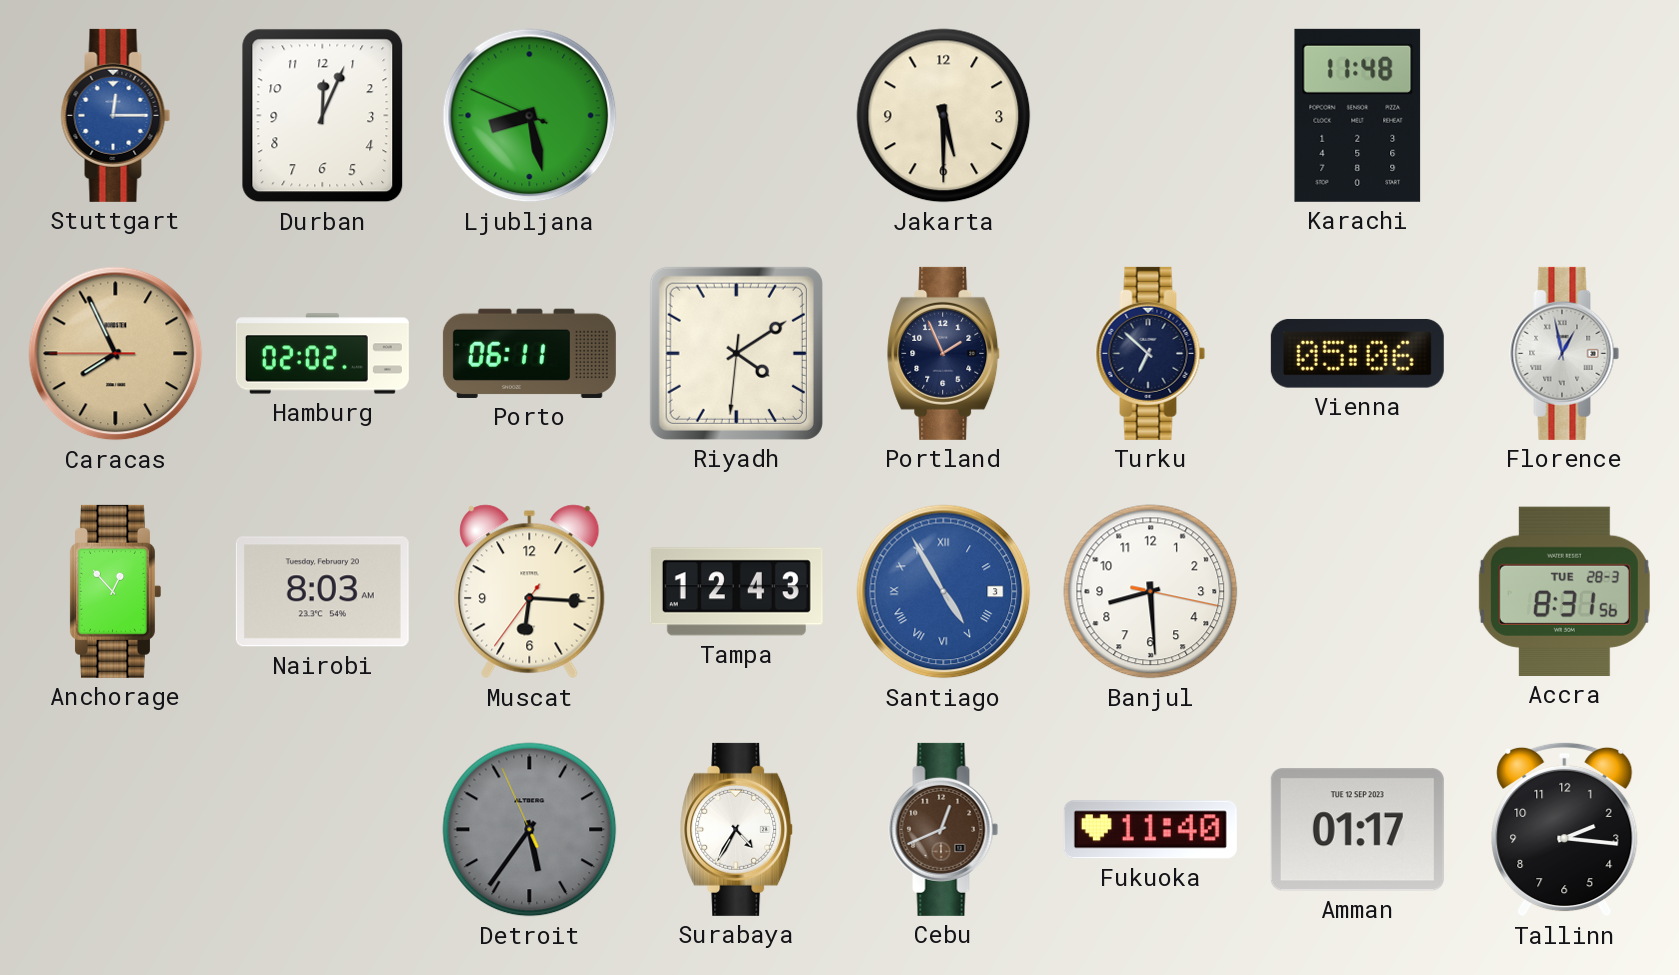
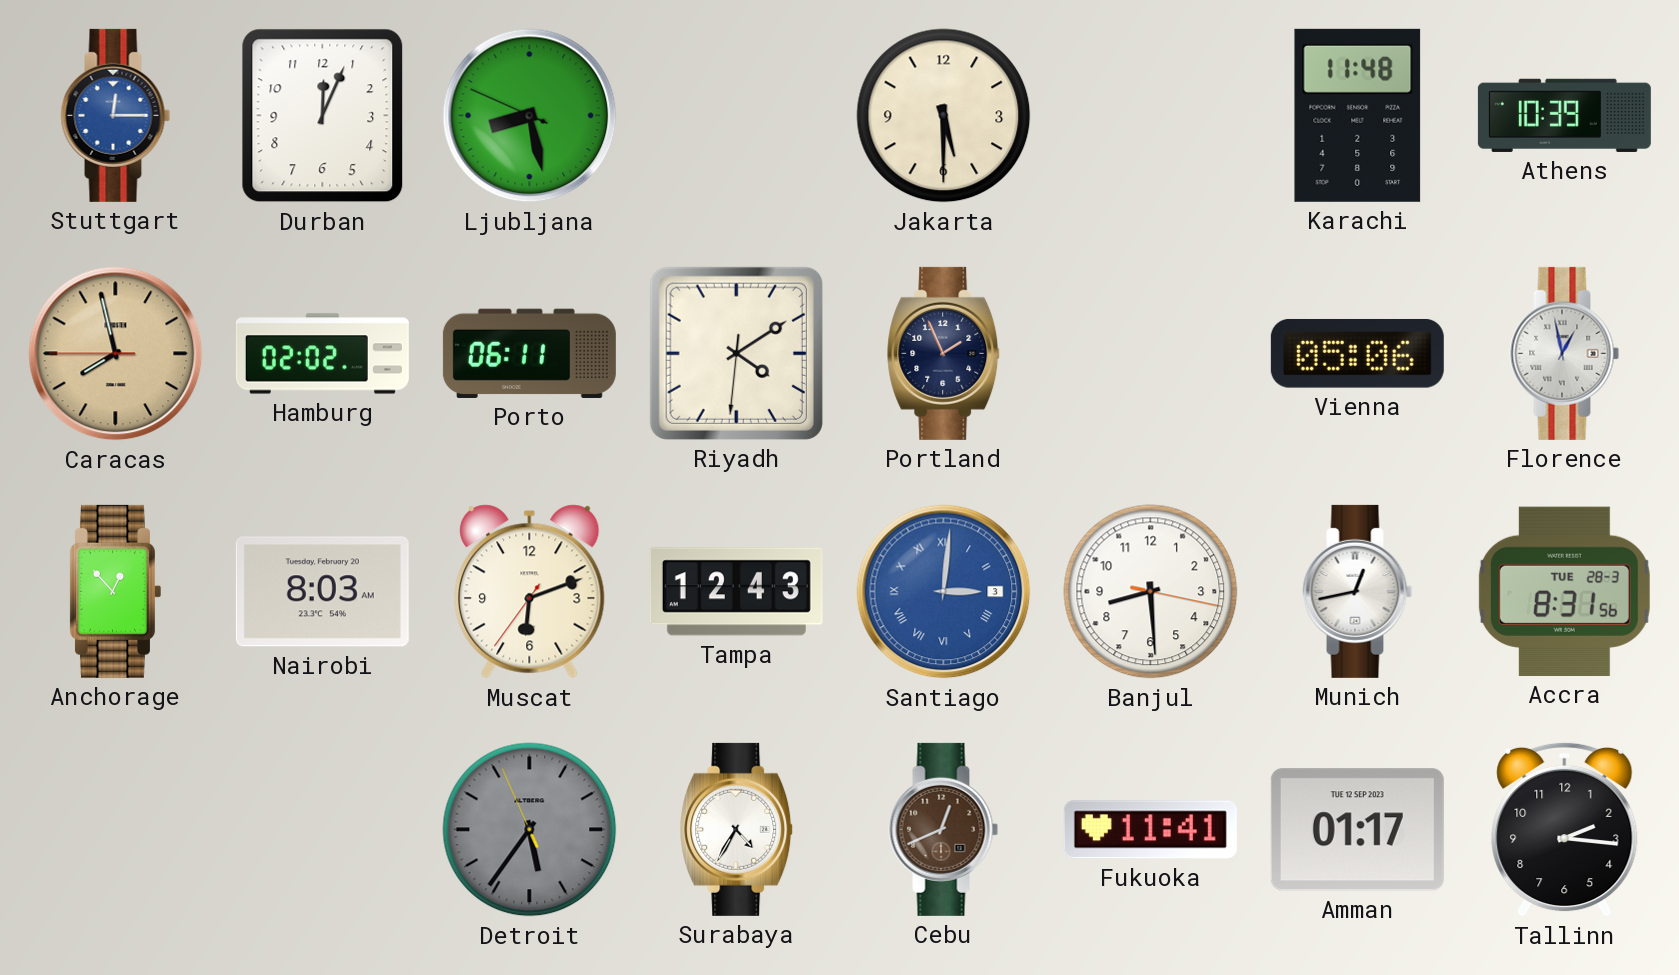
Athens: none -> 10:39
Caracas: 7:55 -> 7:57
Turku: 6:52 -> none
Muscat: 6:15 -> 6:11
Santiago: 4:55 -> 3:01
Munich: none -> 12:43
Fukuoka: 11:40 -> 11:41
